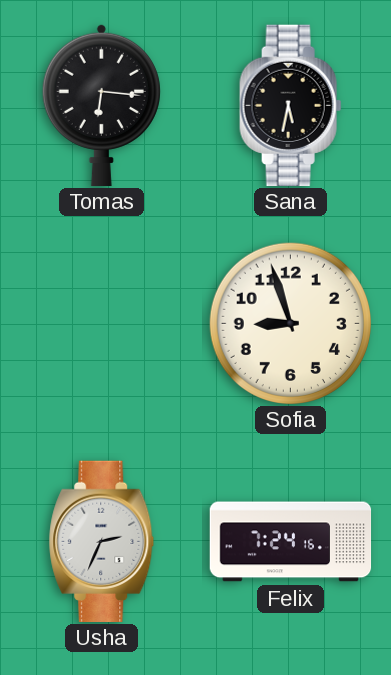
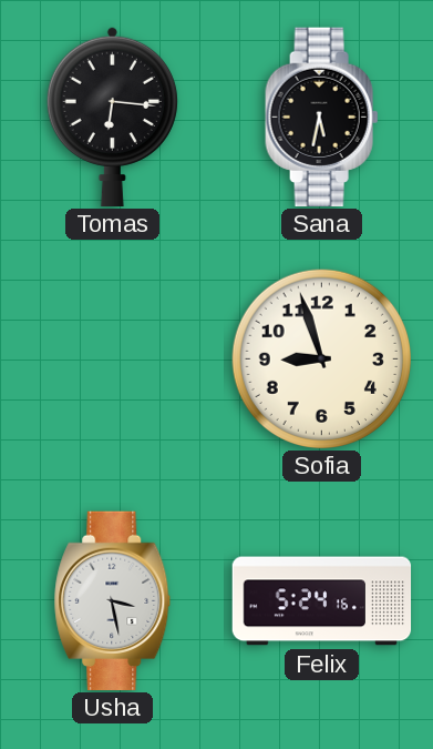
Usha: 2:34 -> 3:28
Felix: 7:24 -> 5:24
